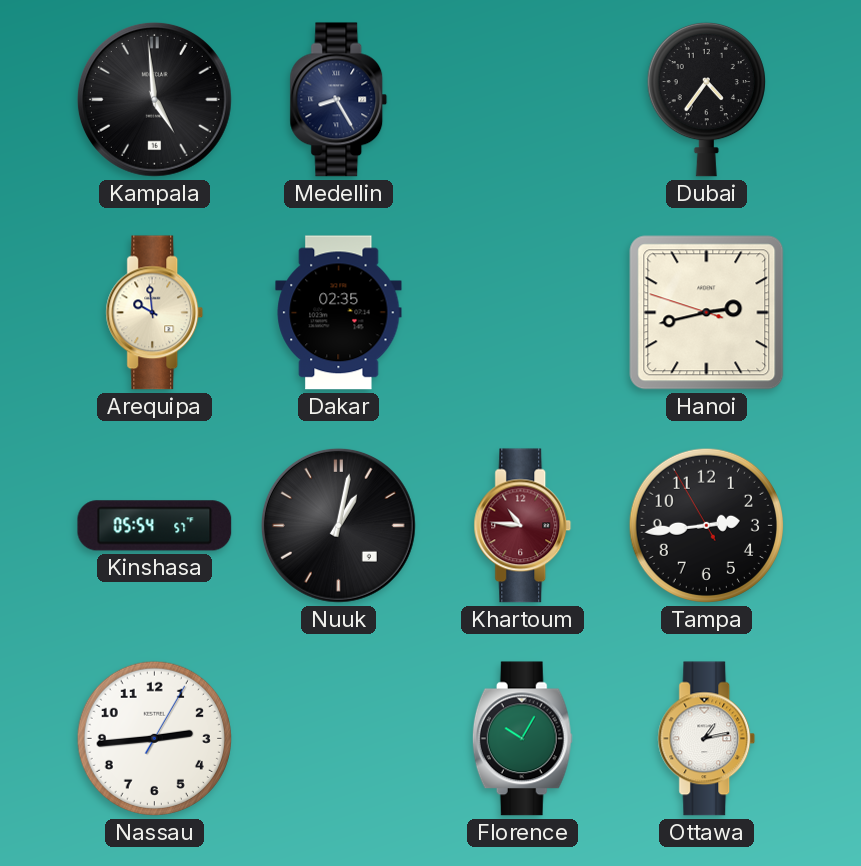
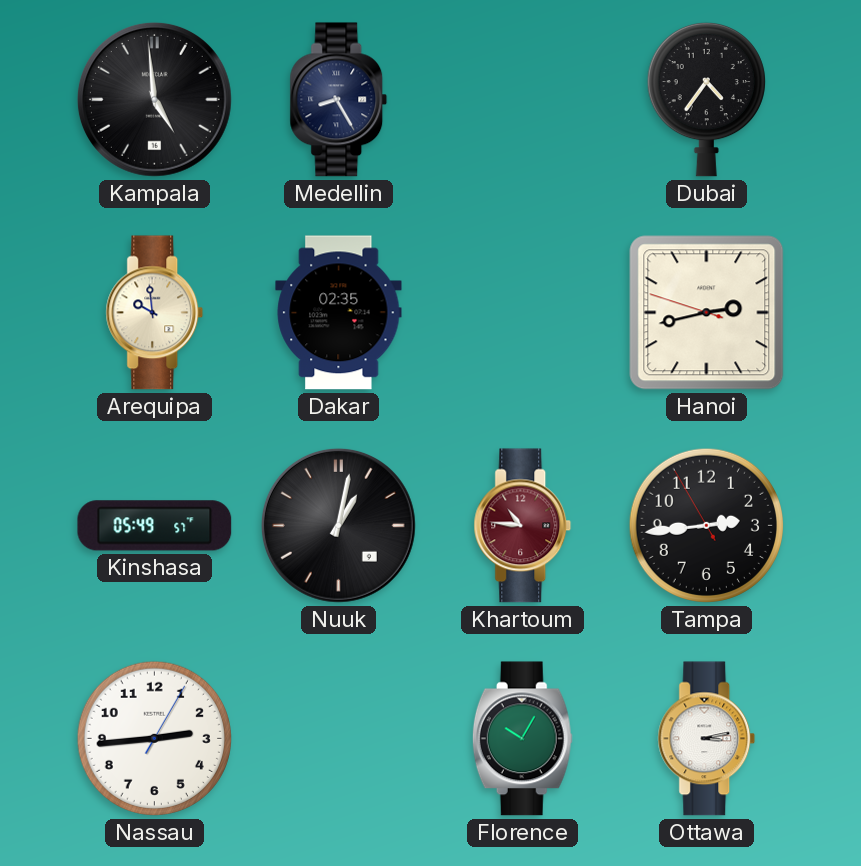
Kinshasa: 05:54 -> 05:49
Ottawa: 1:13 -> 3:13
